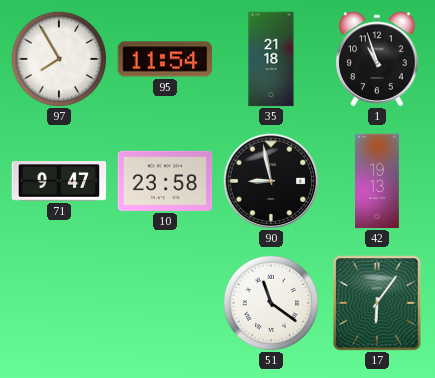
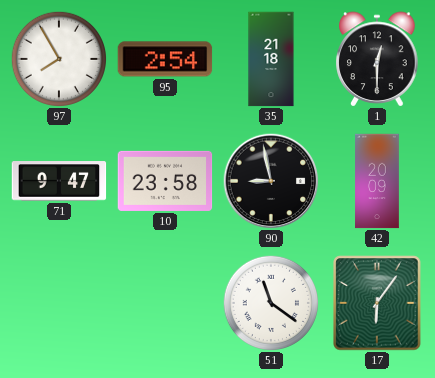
95: 11:54 -> 2:54
1: 10:57 -> 12:30
42: 19:13 -> 20:09
